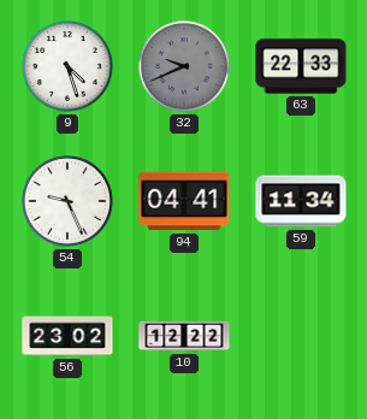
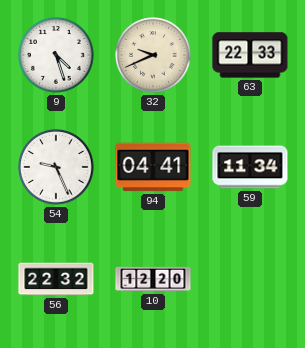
32 dial: grey -> cream
56: 23:02 -> 22:32
10: 12:22 -> 12:20
